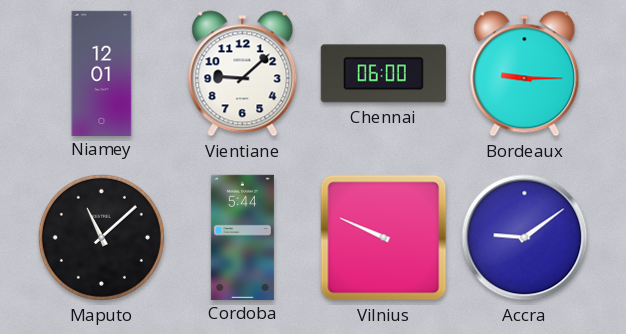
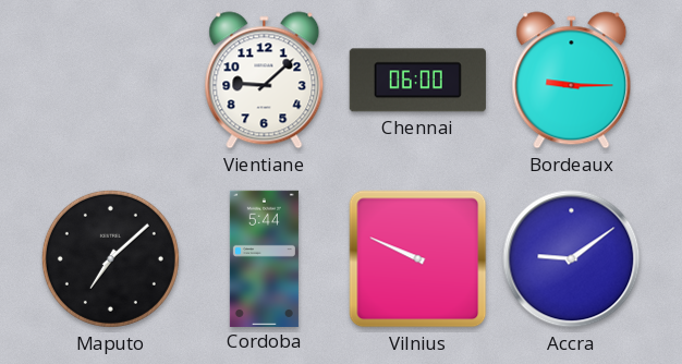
Niamey: 12:01 -> none
Maputo: 11:08 -> 7:08
